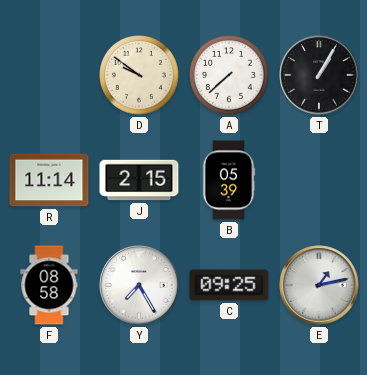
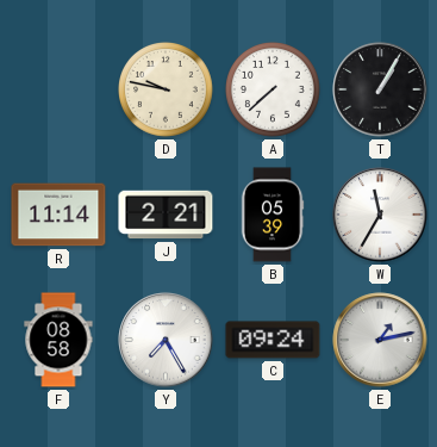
D: 9:51 -> 9:47
J: 2:15 -> 2:21
W: none -> 11:35
C: 09:25 -> 09:24
